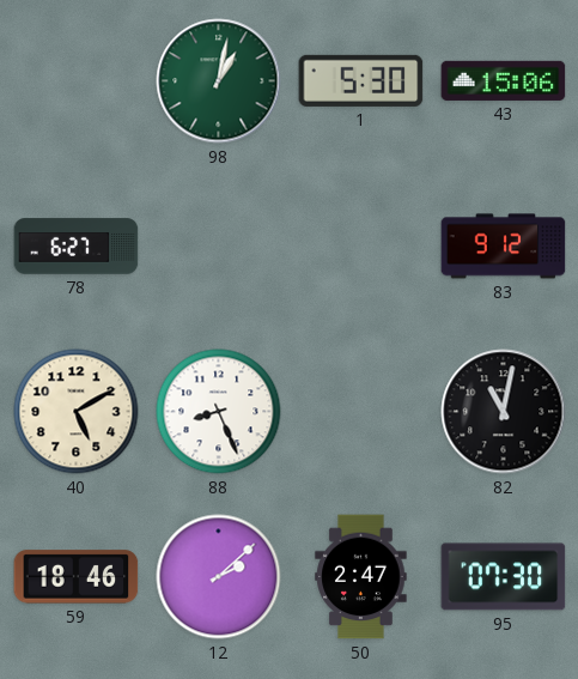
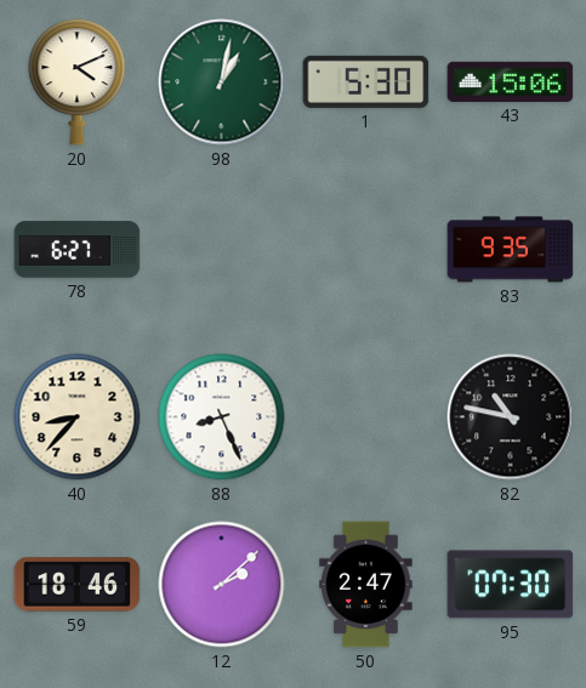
20: none -> 4:11
83: 9:12 -> 9:35
40: 5:10 -> 8:37
82: 11:02 -> 10:47
